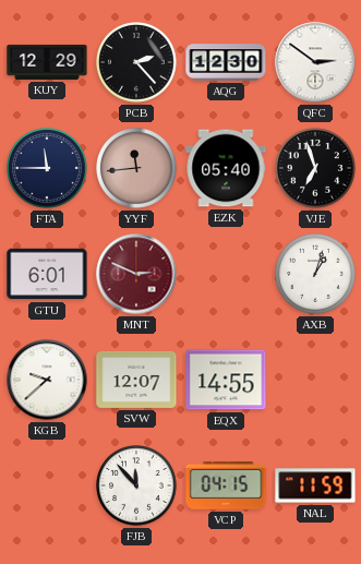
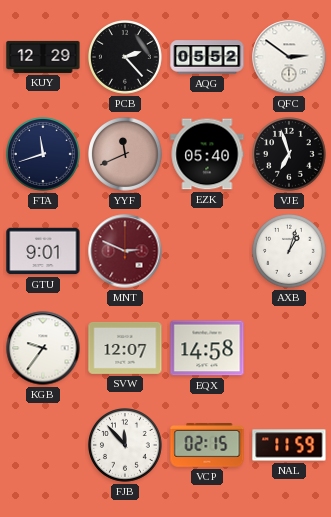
AQG: 12:30 -> 05:52
FTA: 11:45 -> 11:42
YYF: 11:44 -> 11:41
GTU: 6:01 -> 9:01
KGB: 9:38 -> 9:36
EQX: 14:55 -> 14:58
VCP: 04:15 -> 02:15
